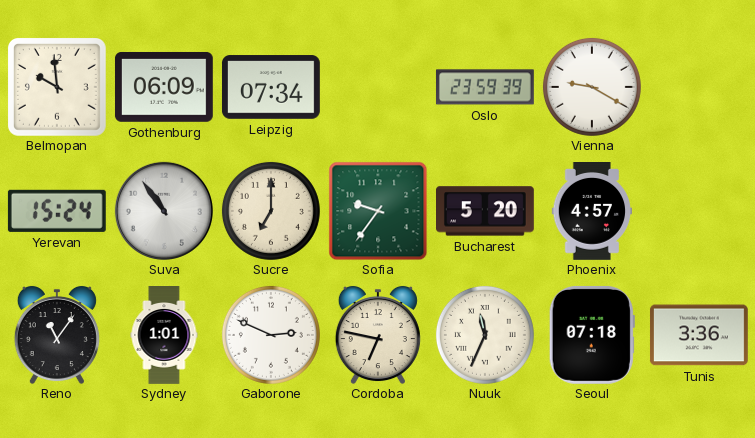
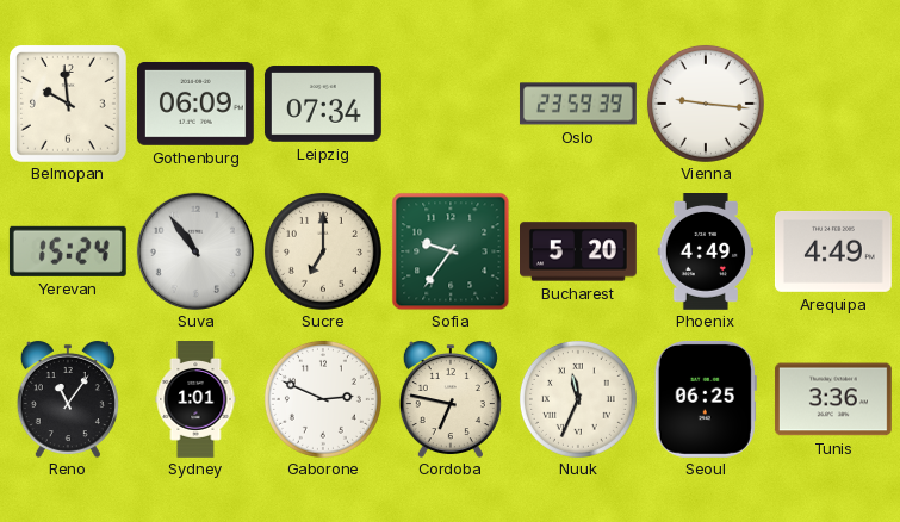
Vienna: 9:20 -> 9:16
Phoenix: 4:57 -> 4:49
Arequipa: none -> 4:49
Seoul: 07:18 -> 06:25
